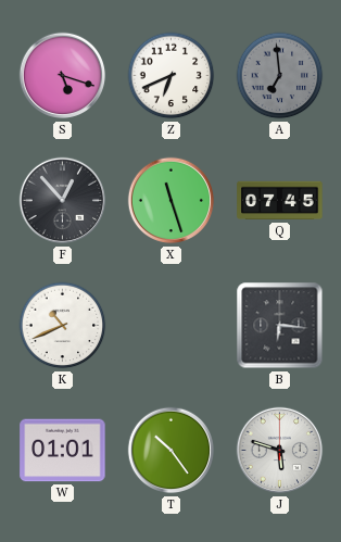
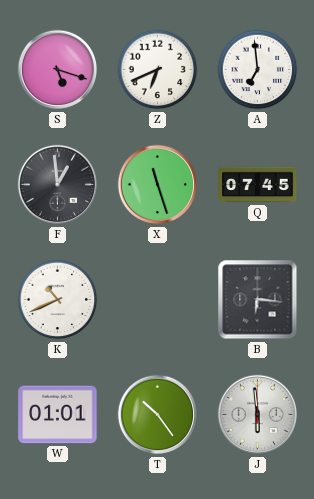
A dial: grey -> white
F: 12:53 -> 12:59
J: 5:48 -> 5:59
